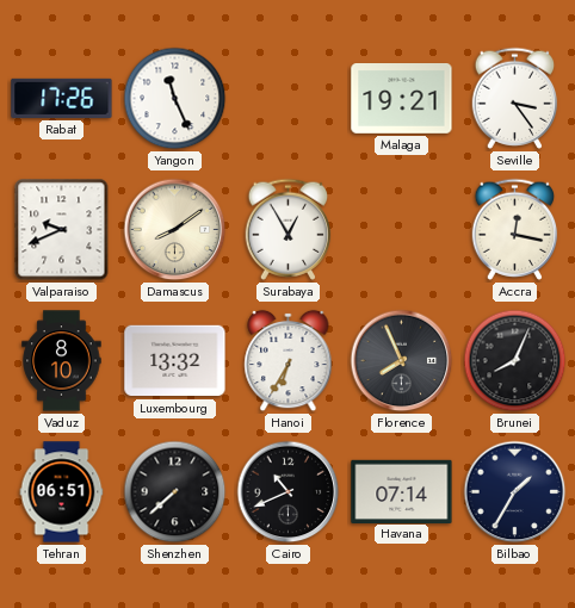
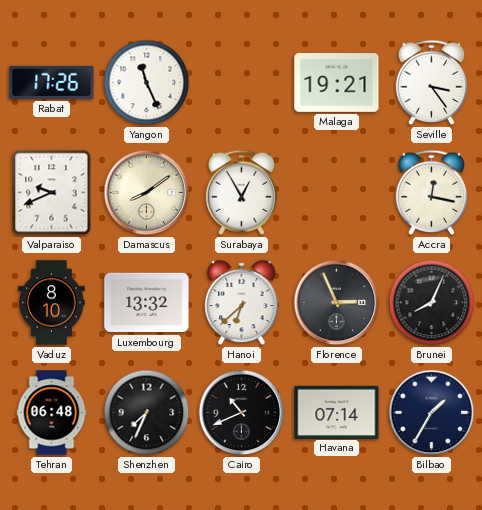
Hanoi: 6:35 -> 6:38
Florence: 7:56 -> 2:56
Tehran: 06:51 -> 06:48
Shenzhen: 7:38 -> 7:34
